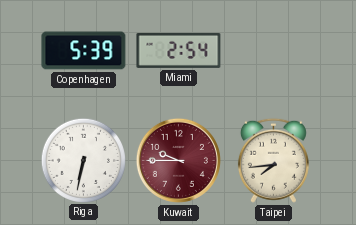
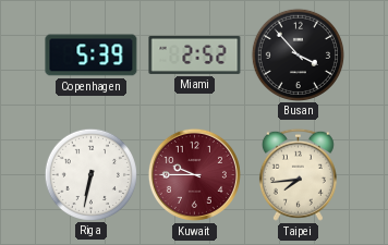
Miami: 2:54 -> 2:52
Busan: none -> 3:53
